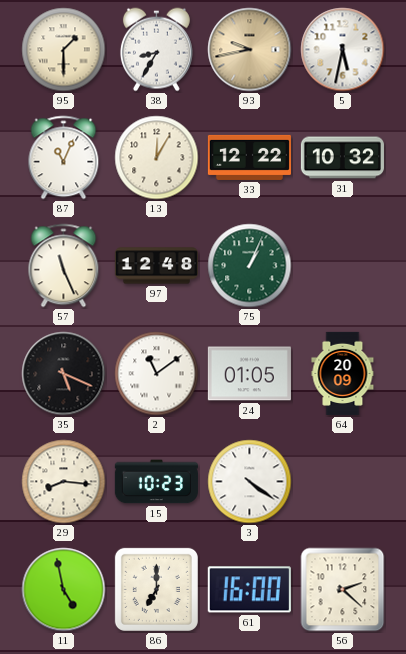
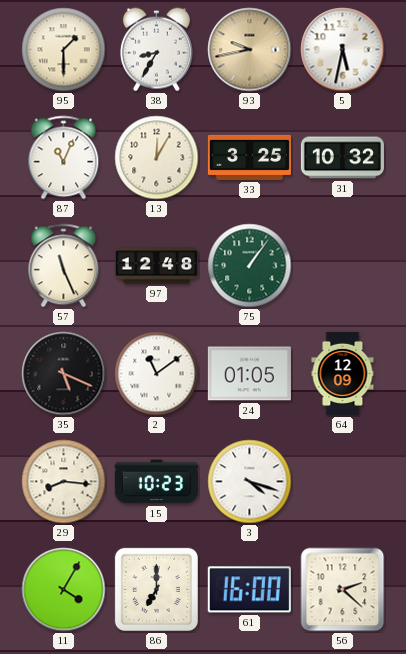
33: 12:22 -> 3:25
75: 1:04 -> 1:06
64: 20:09 -> 12:09
3: 4:21 -> 4:18
11: 4:58 -> 4:05
